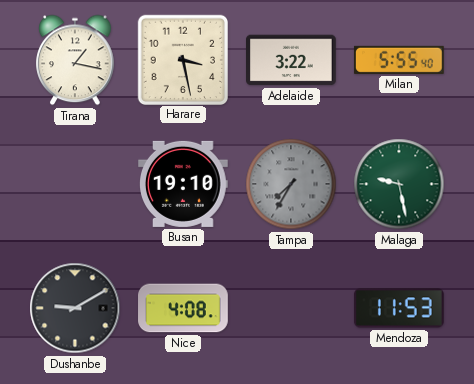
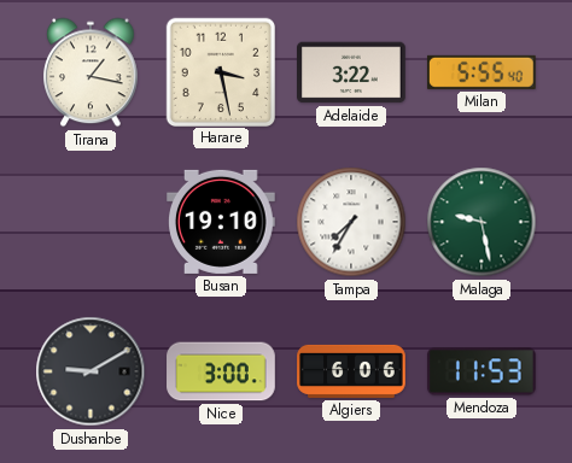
Tampa dial: grey -> white
Nice: 4:08 -> 3:00
Algiers: none -> 6:06
